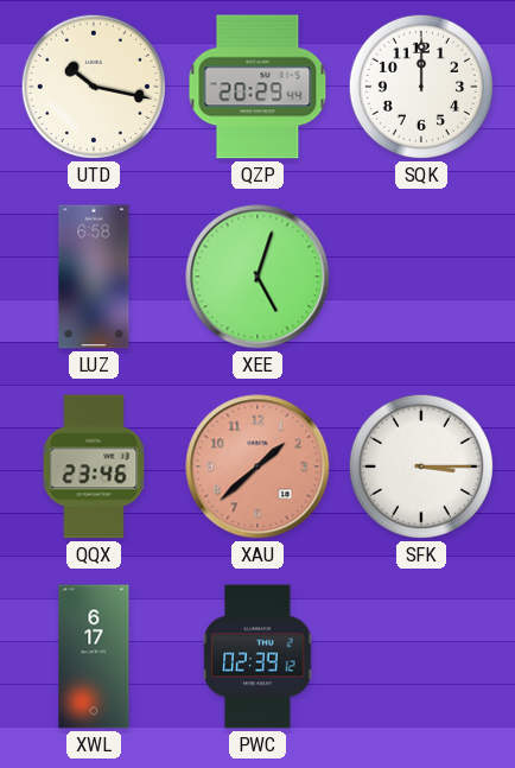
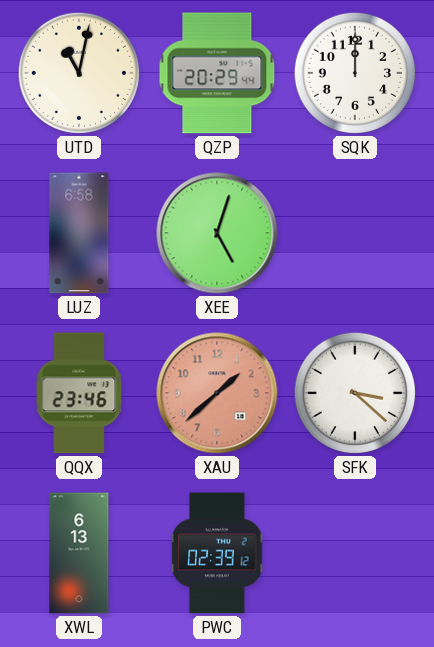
UTD: 10:17 -> 11:02
SFK: 3:15 -> 3:22
XWL: 6:17 -> 6:13
